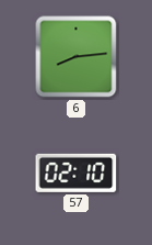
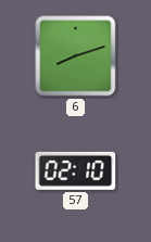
6: 8:14 -> 8:12
